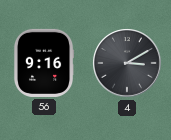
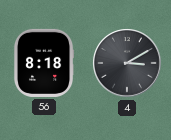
56: 9:16 -> 8:18
